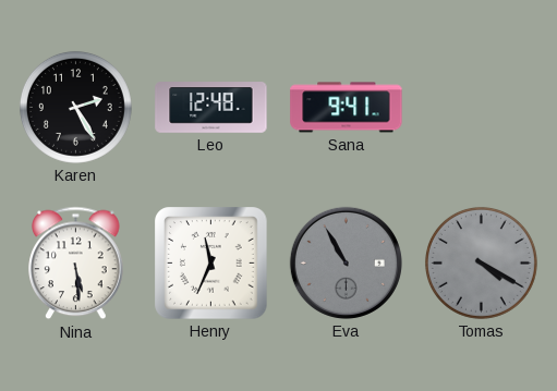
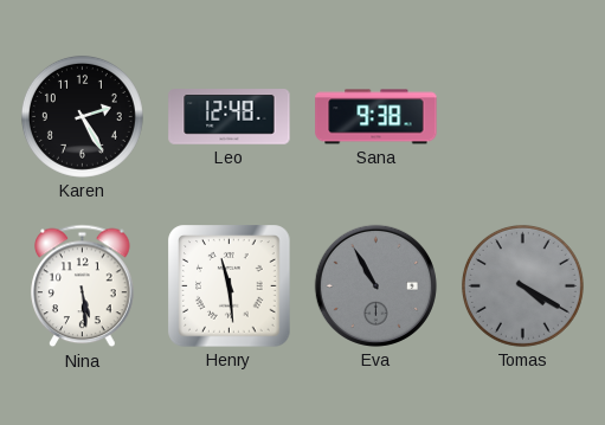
Sana: 9:41 -> 9:38
Henry: 11:34 -> 11:29
